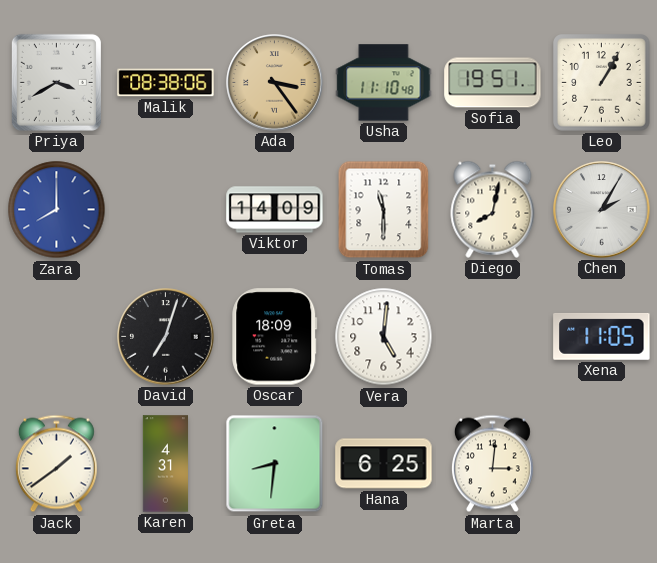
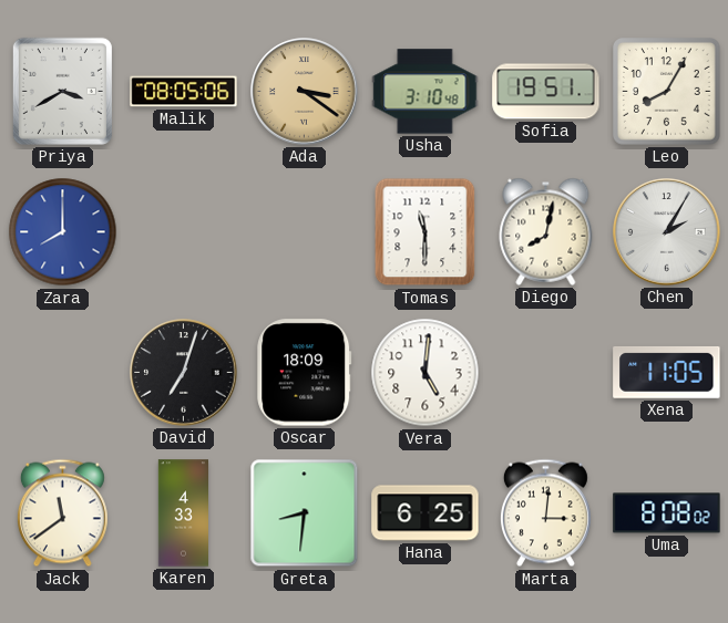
Malik: 08:38 -> 08:05
Ada: 3:24 -> 3:21
Usha: 11:10 -> 3:10
Leo: 1:05 -> 8:05
Viktor: 14:09 -> none
Jack: 1:39 -> 11:39
Karen: 4:31 -> 4:33
Uma: none -> 8:08
